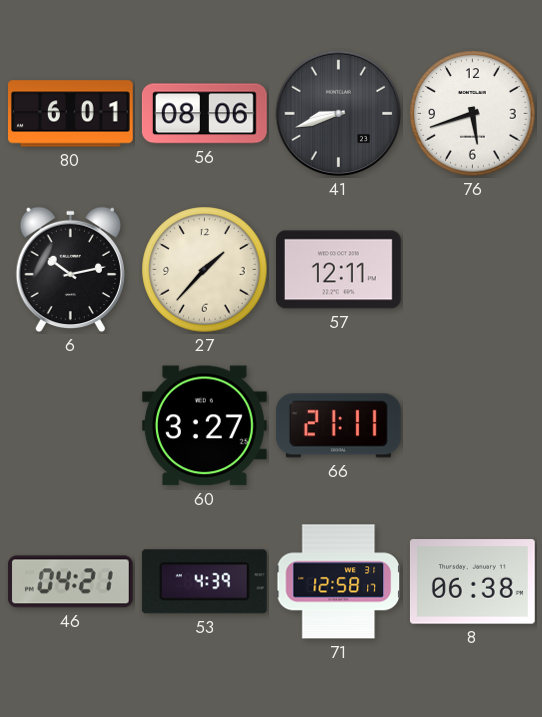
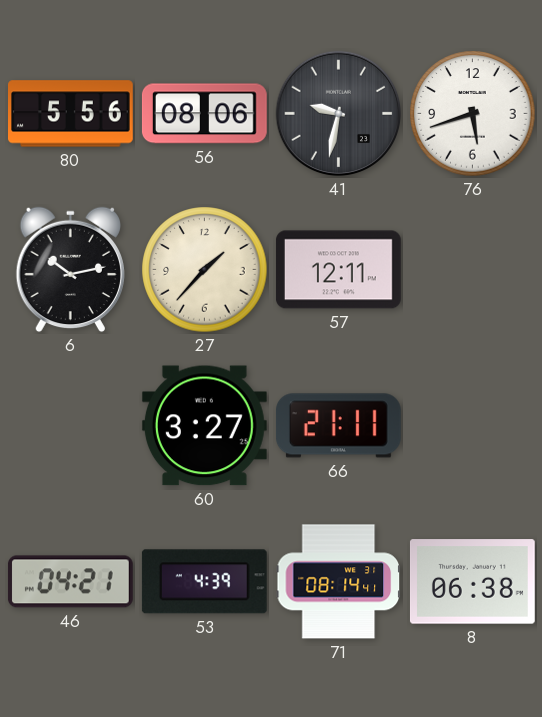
80: 6:01 -> 5:56
41: 8:42 -> 9:32
71: 12:58 -> 08:14
